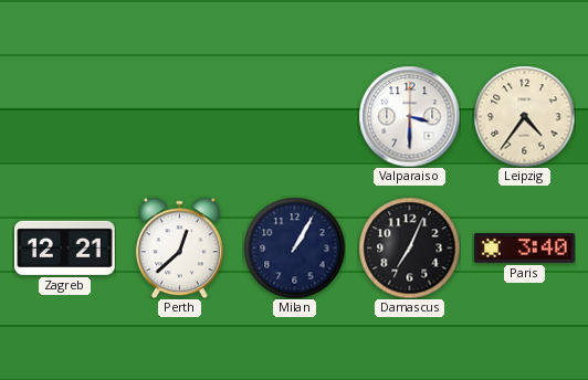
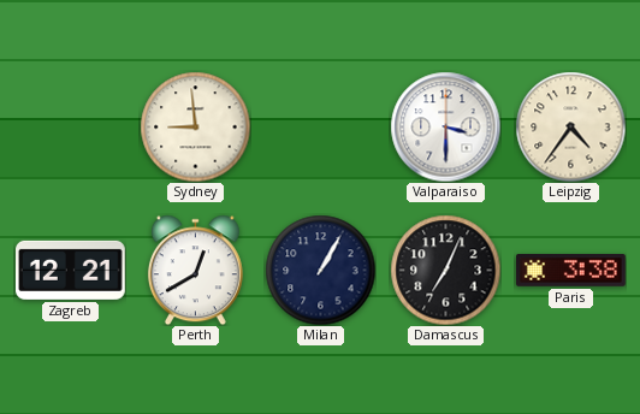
Sydney: none -> 8:59
Perth: 12:38 -> 12:40
Paris: 3:40 -> 3:38
